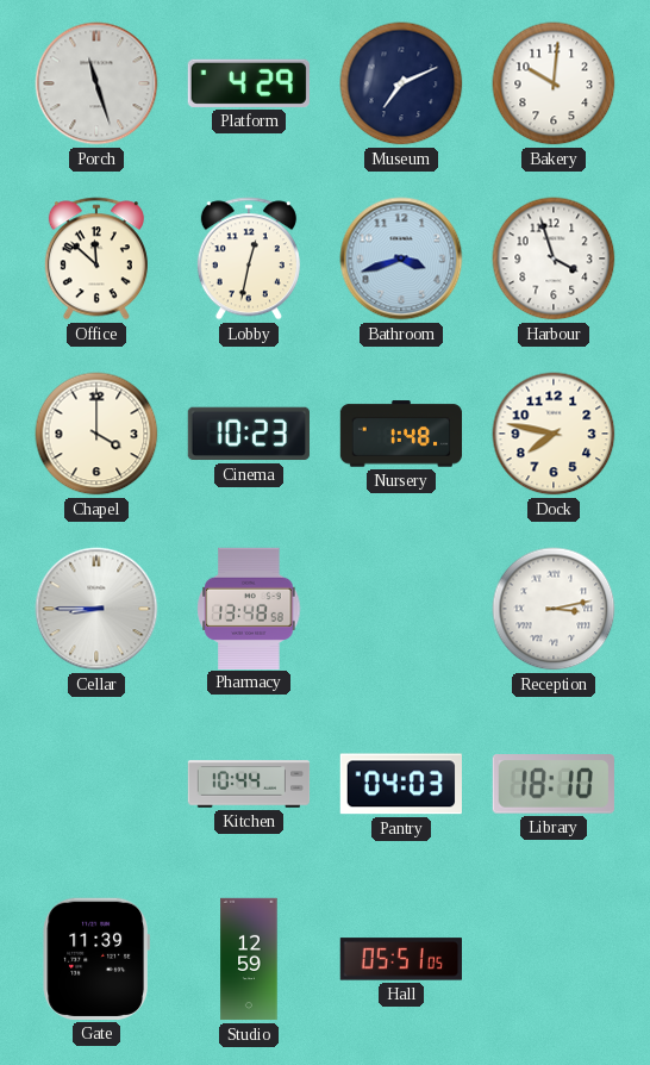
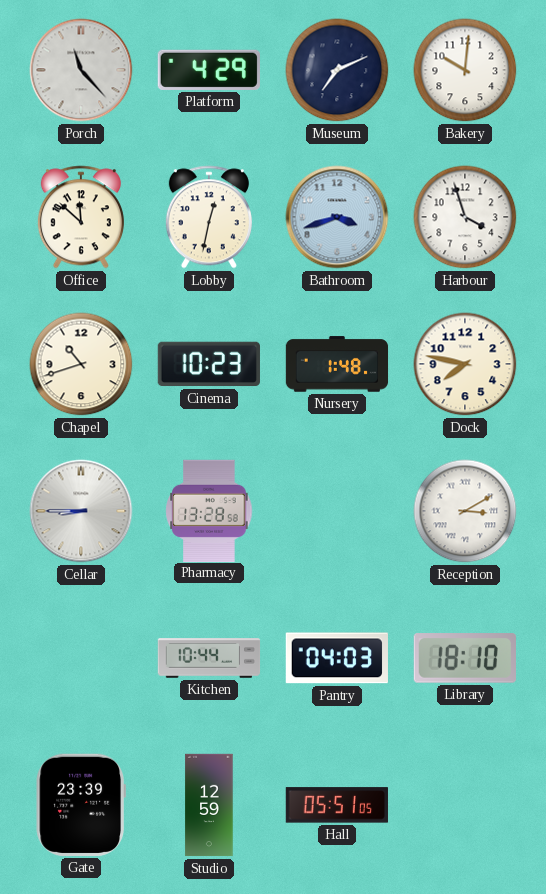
Porch: 11:27 -> 11:23
Chapel: 4:00 -> 10:42
Pharmacy: 13:48 -> 13:28
Reception: 3:13 -> 3:10
Gate: 11:39 -> 23:39
